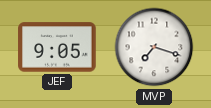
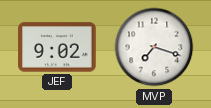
JEF: 9:05 -> 9:02
